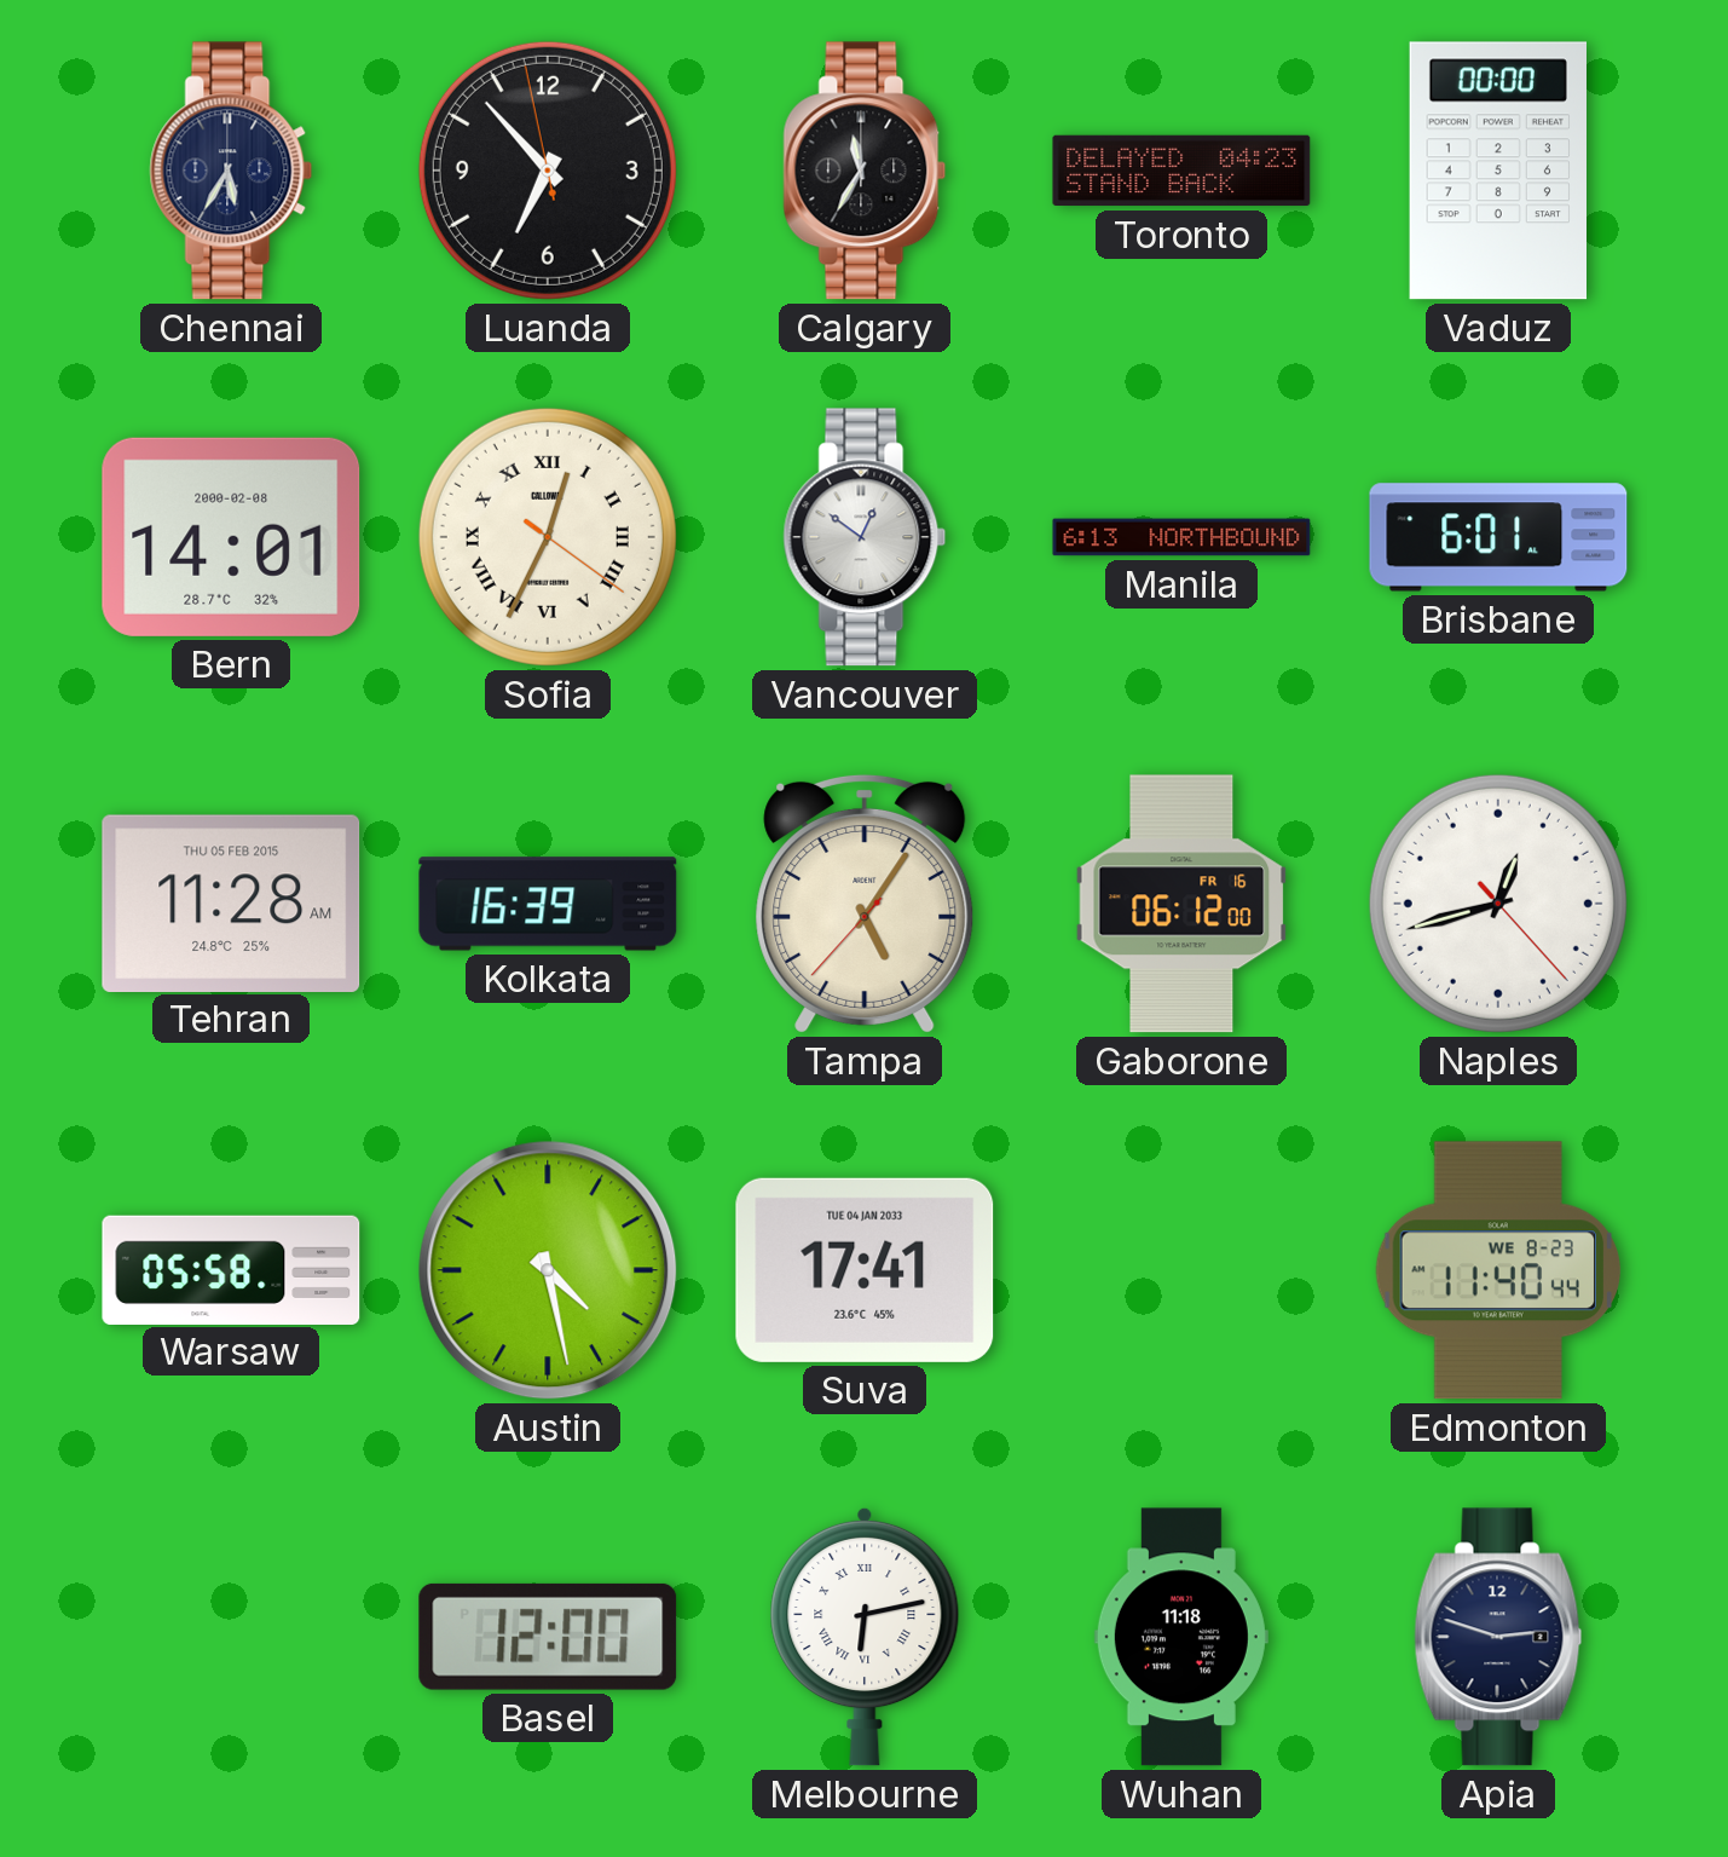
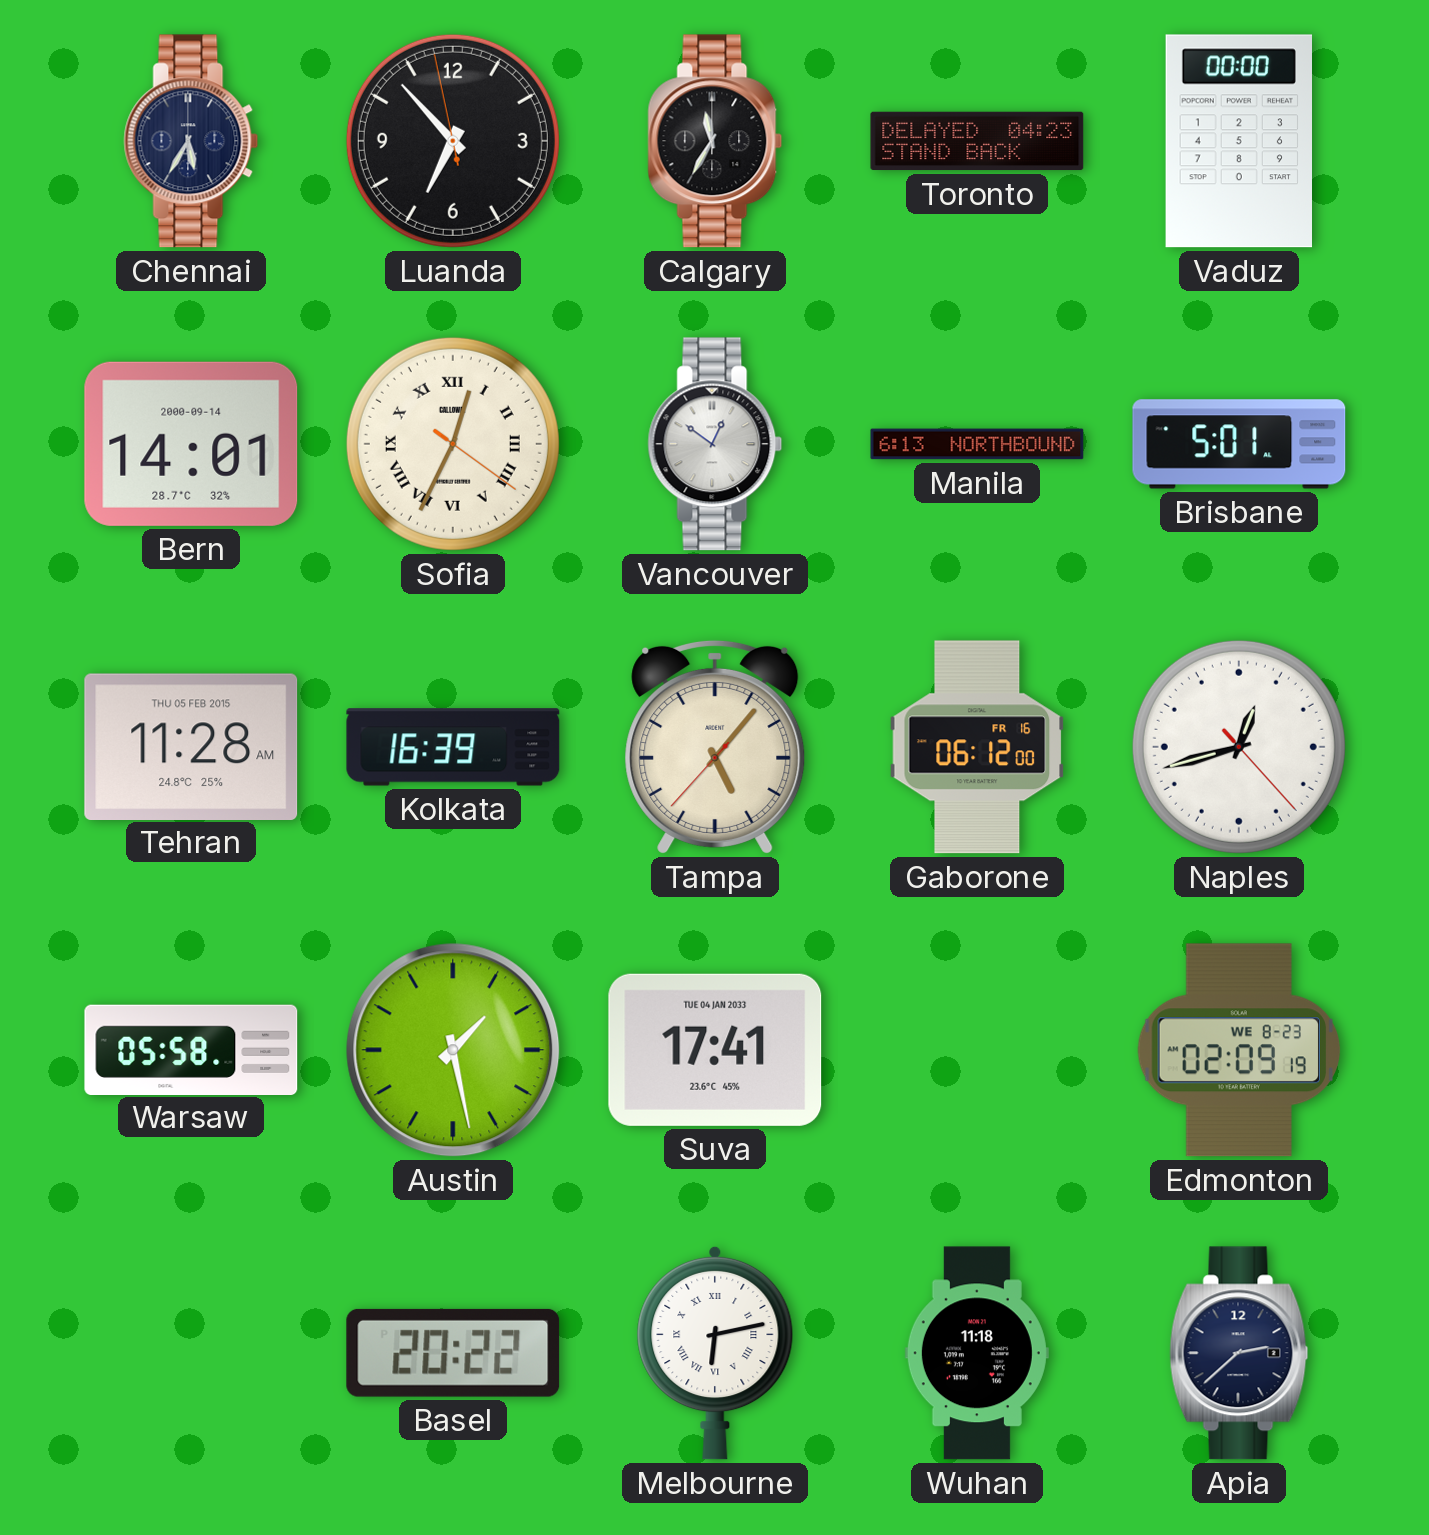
Bern date: 2000-02-08 -> 2000-09-14
Brisbane: 6:01 -> 5:01
Tampa: 5:05 -> 5:06
Austin: 4:28 -> 1:28
Edmonton: 11:40 -> 02:09
Basel: 12:00 -> 20:22
Apia: 2:48 -> 2:38
